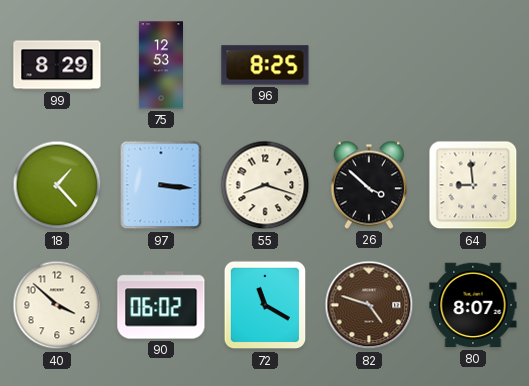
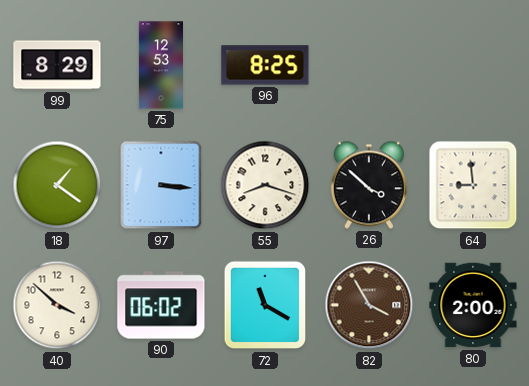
18: 1:23 -> 1:21
82: 4:48 -> 3:55
80: 8:07 -> 2:00
